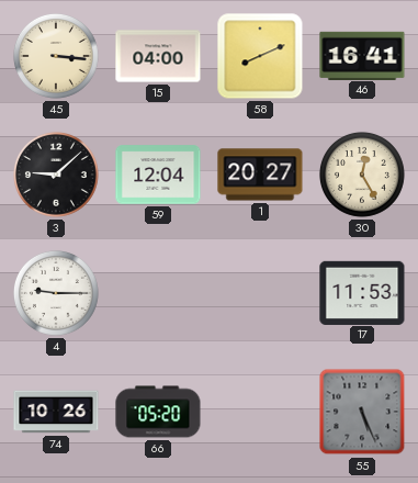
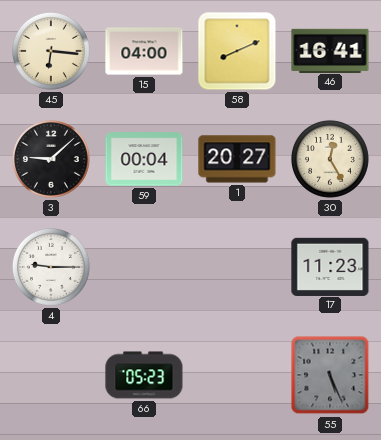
45: 3:16 -> 6:16
59: 12:04 -> 00:04
17: 11:53 -> 11:23
74: 10:26 -> none
66: 05:20 -> 05:23
